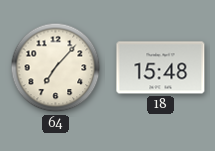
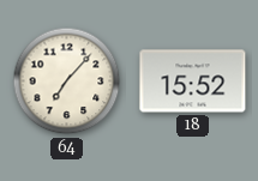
18: 15:48 -> 15:52
